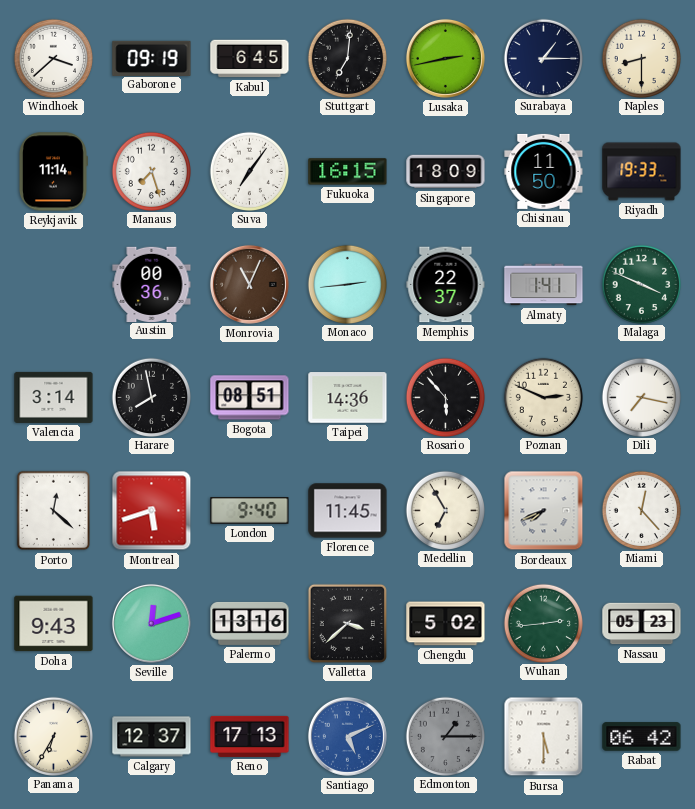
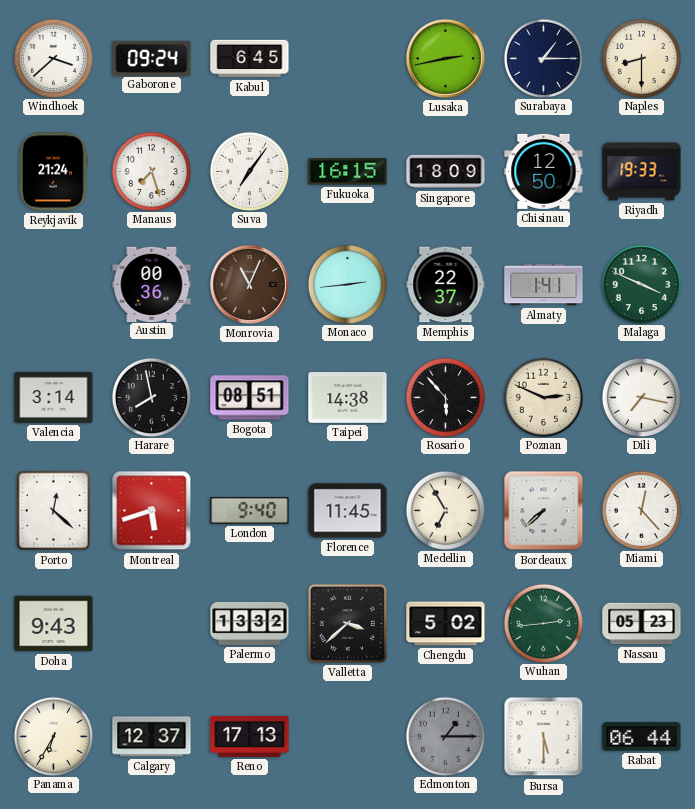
Gaborone: 09:19 -> 09:24
Stuttgart: 7:01 -> none
Reykjavik: 11:14 -> 21:24
Chisinau: 11:50 -> 12:50
Taipei: 14:36 -> 14:38
Bordeaux: 7:41 -> 7:38
Seville: 12:12 -> none
Palermo: 13:16 -> 13:32
Santiago: 5:11 -> none
Rabat: 06:42 -> 06:44
